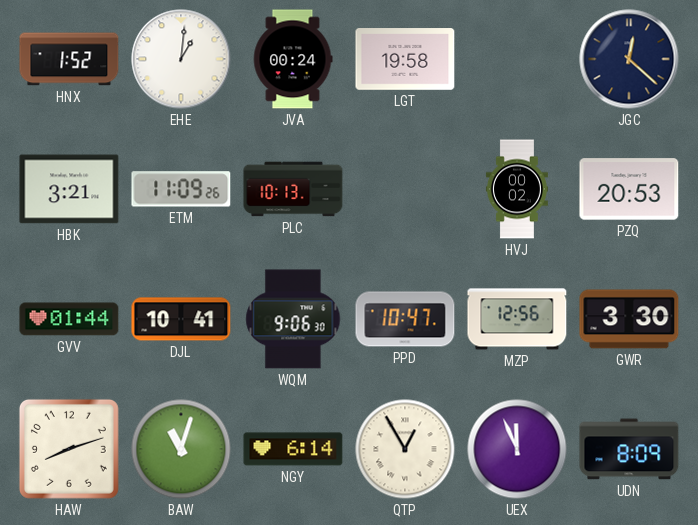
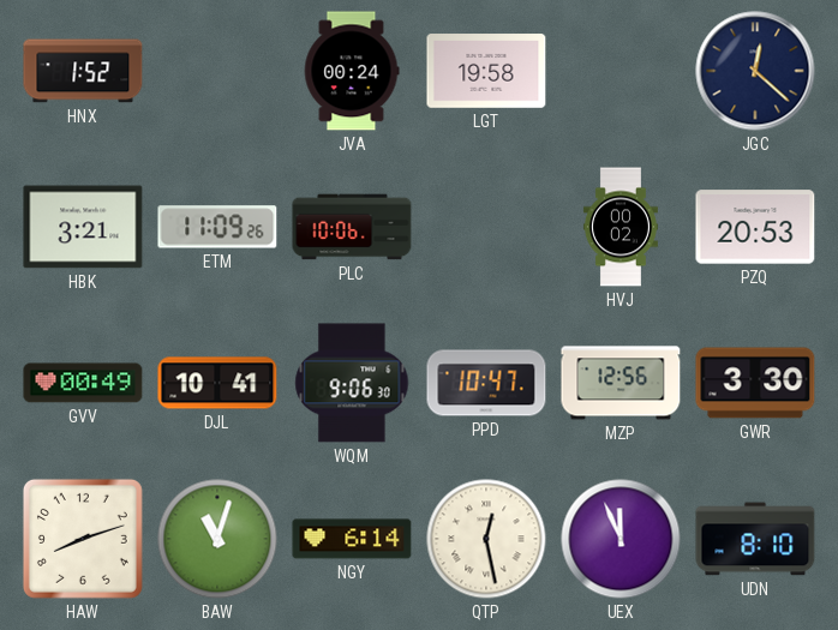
EHE: 1:01 -> none
PLC: 10:13 -> 10:06
GVV: 01:44 -> 00:49
QTP: 12:55 -> 12:28
UDN: 8:09 -> 8:10
